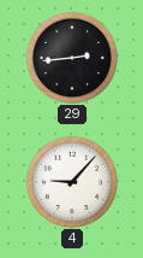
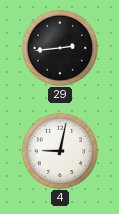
4: 9:07 -> 9:02
